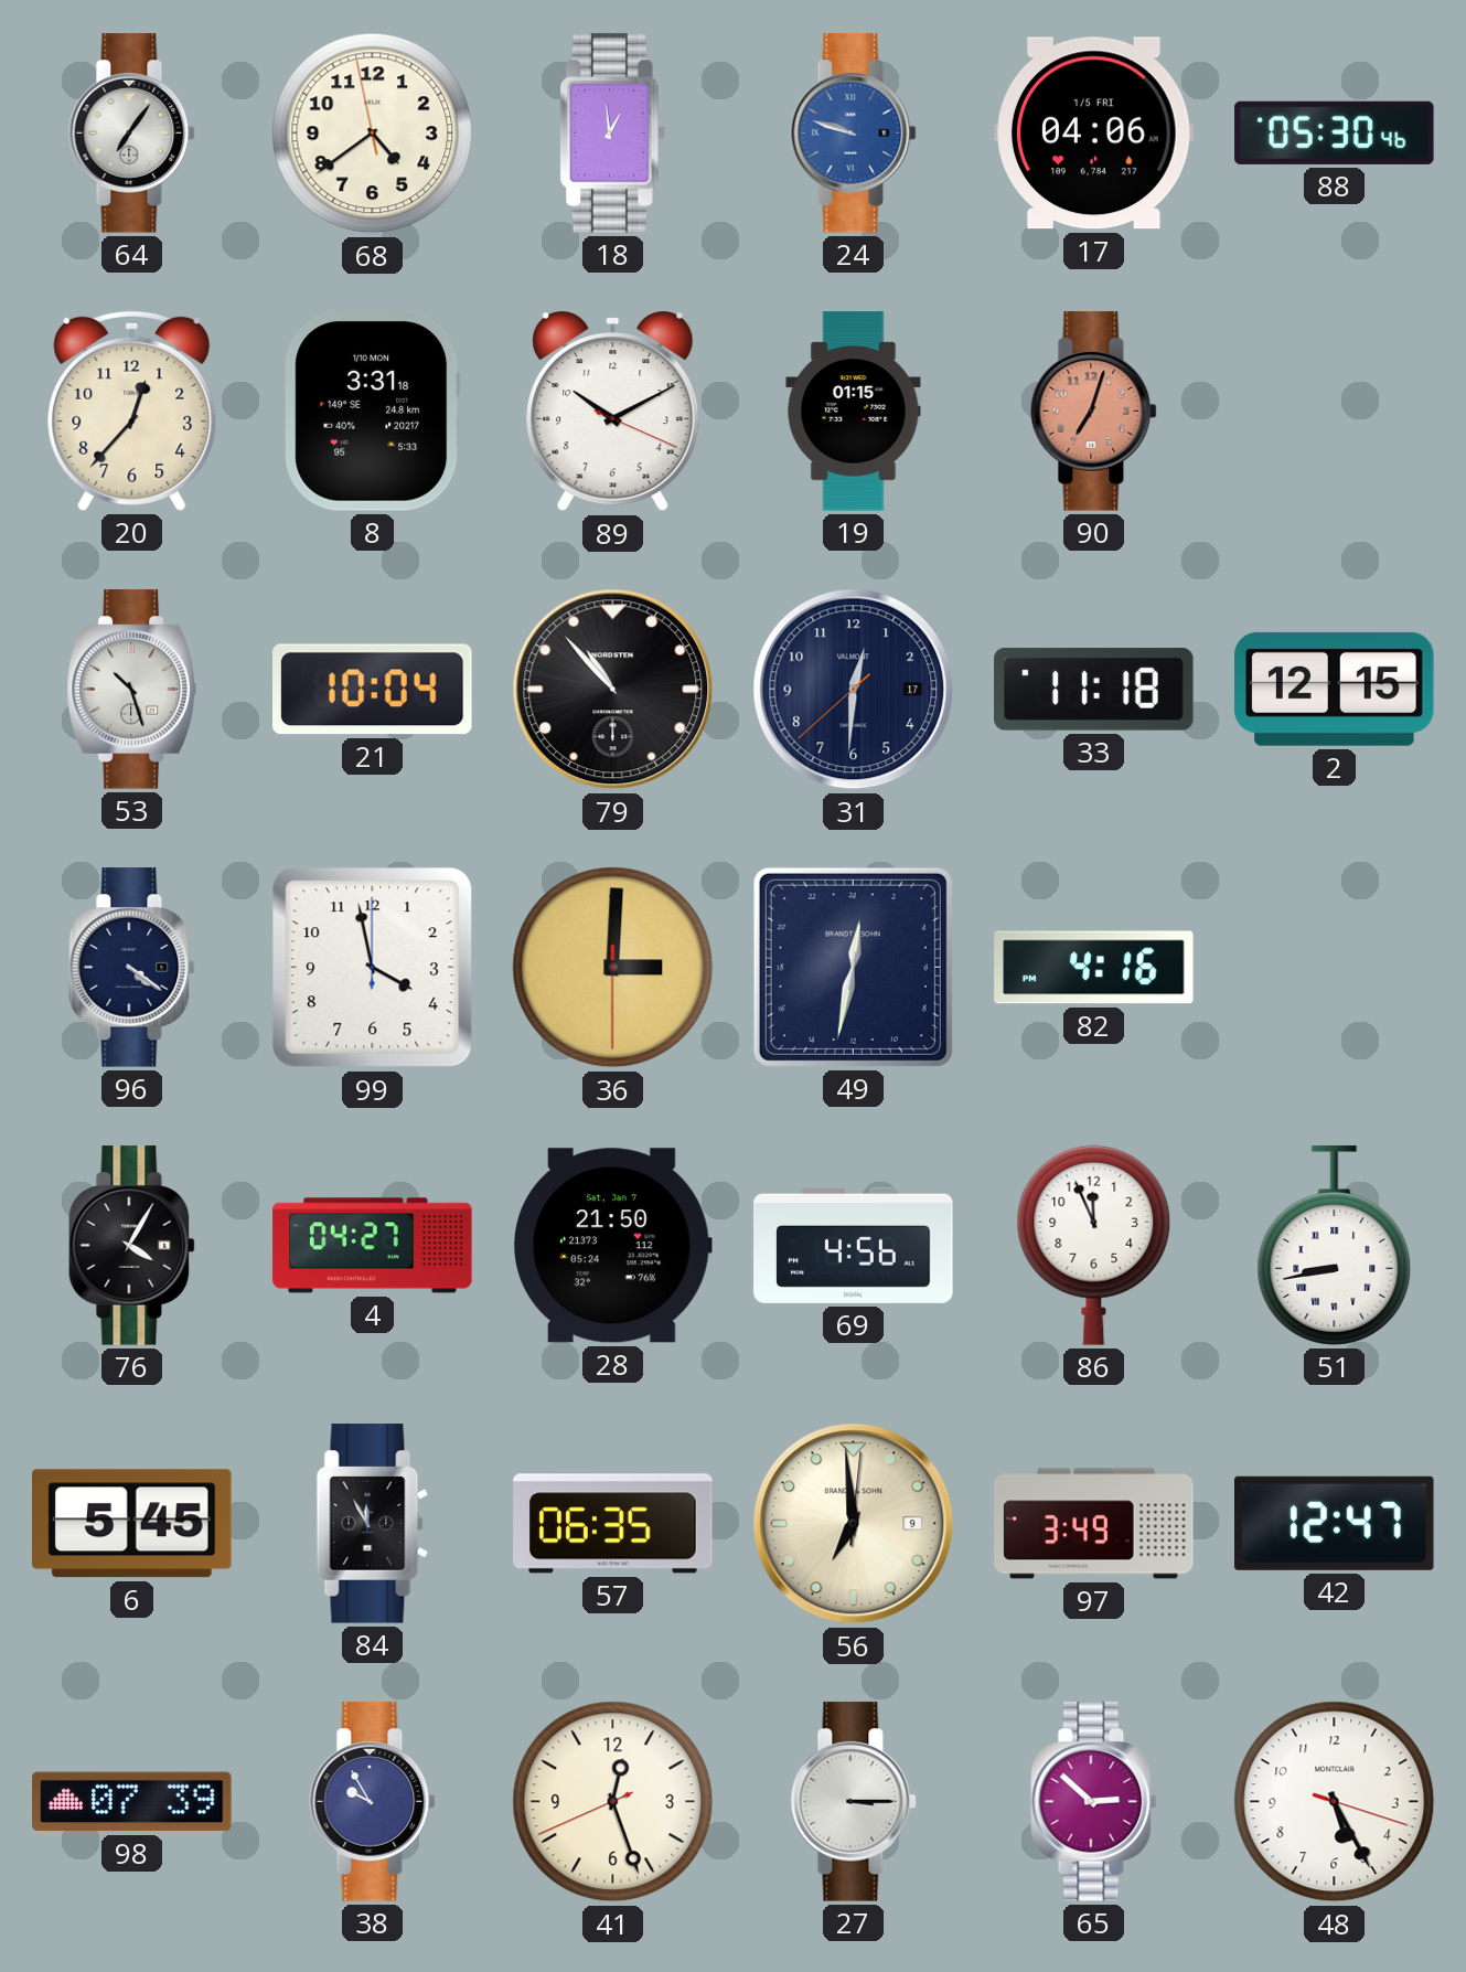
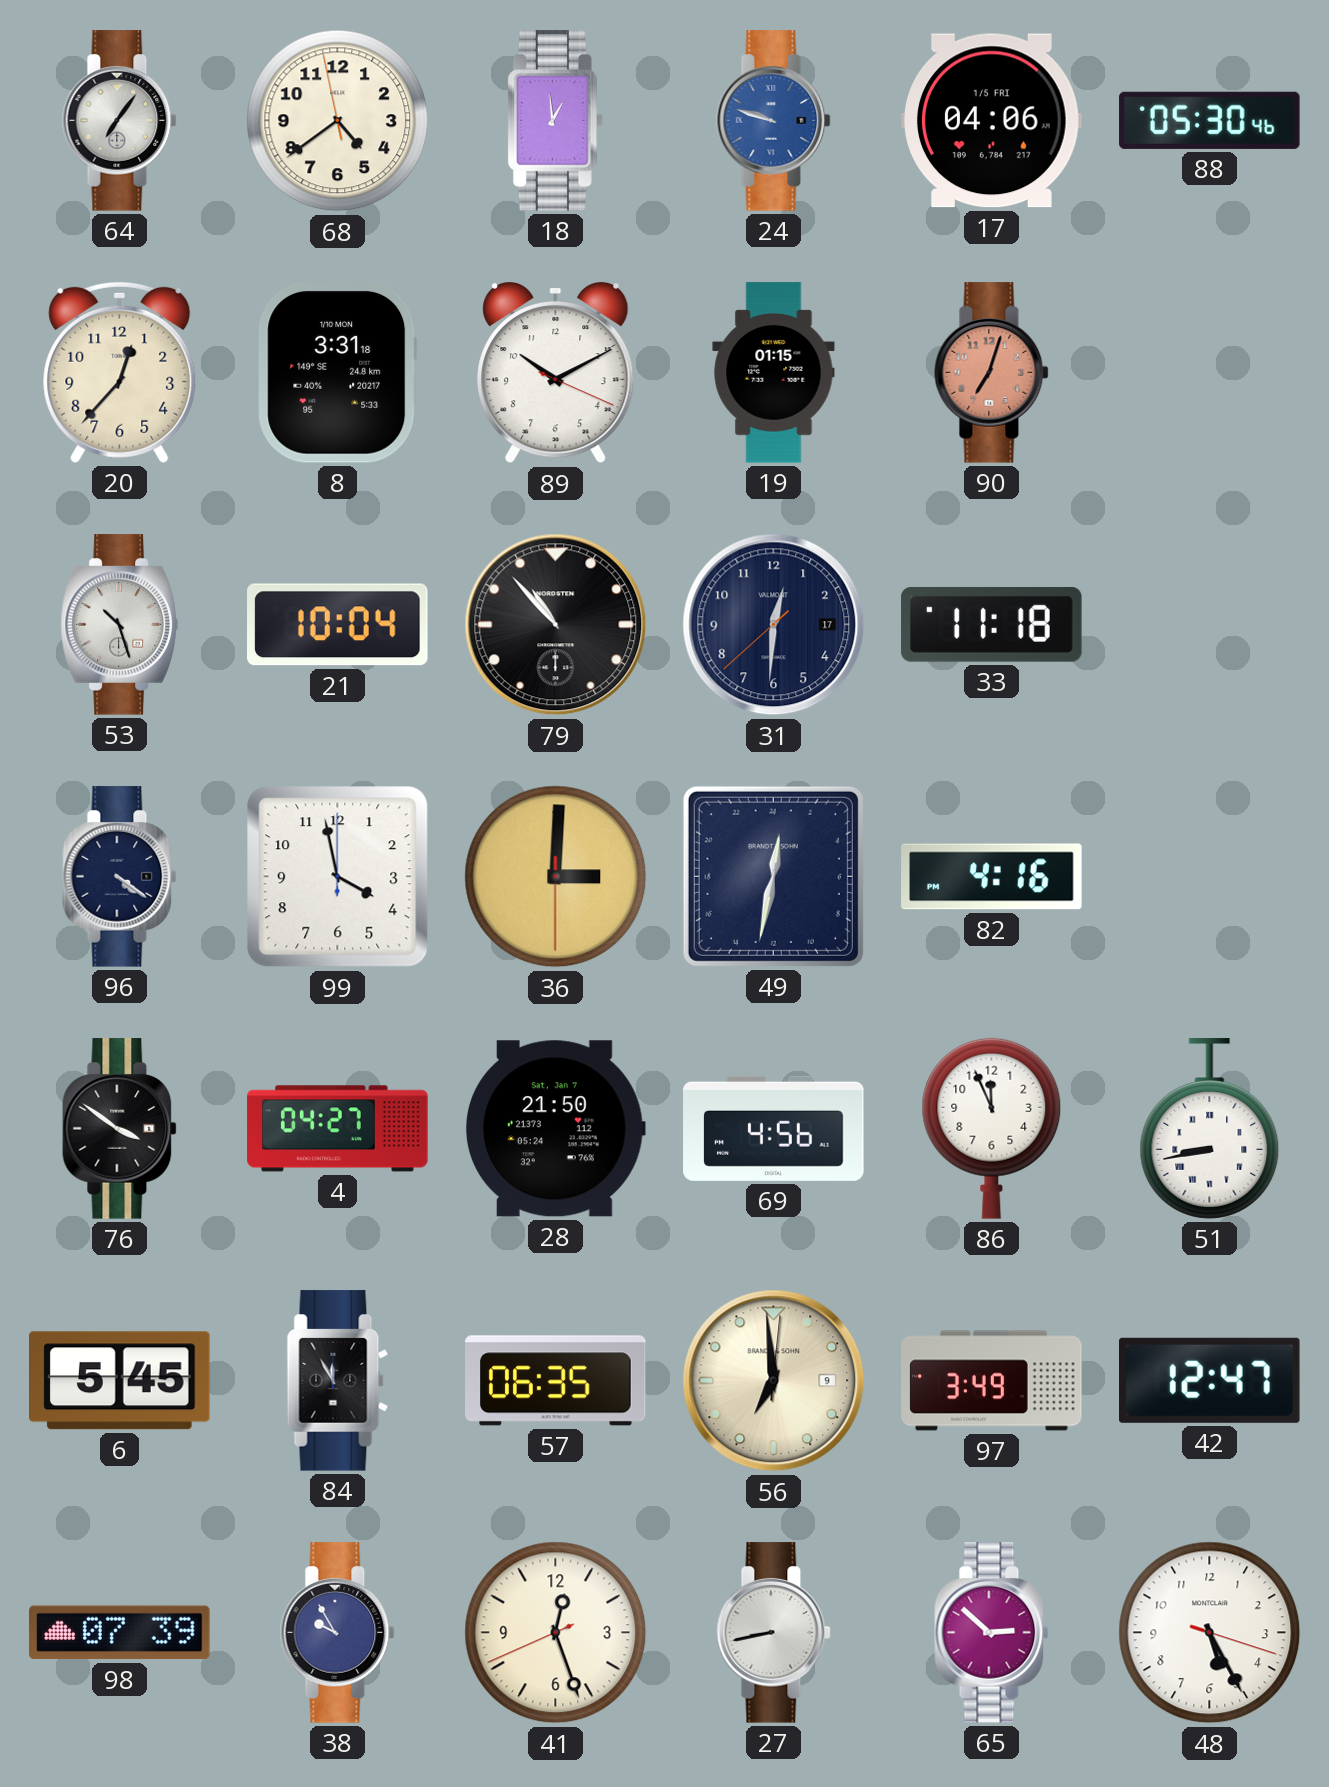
2: 12:15 -> none
76: 4:05 -> 3:51
27: 3:15 -> 8:43
